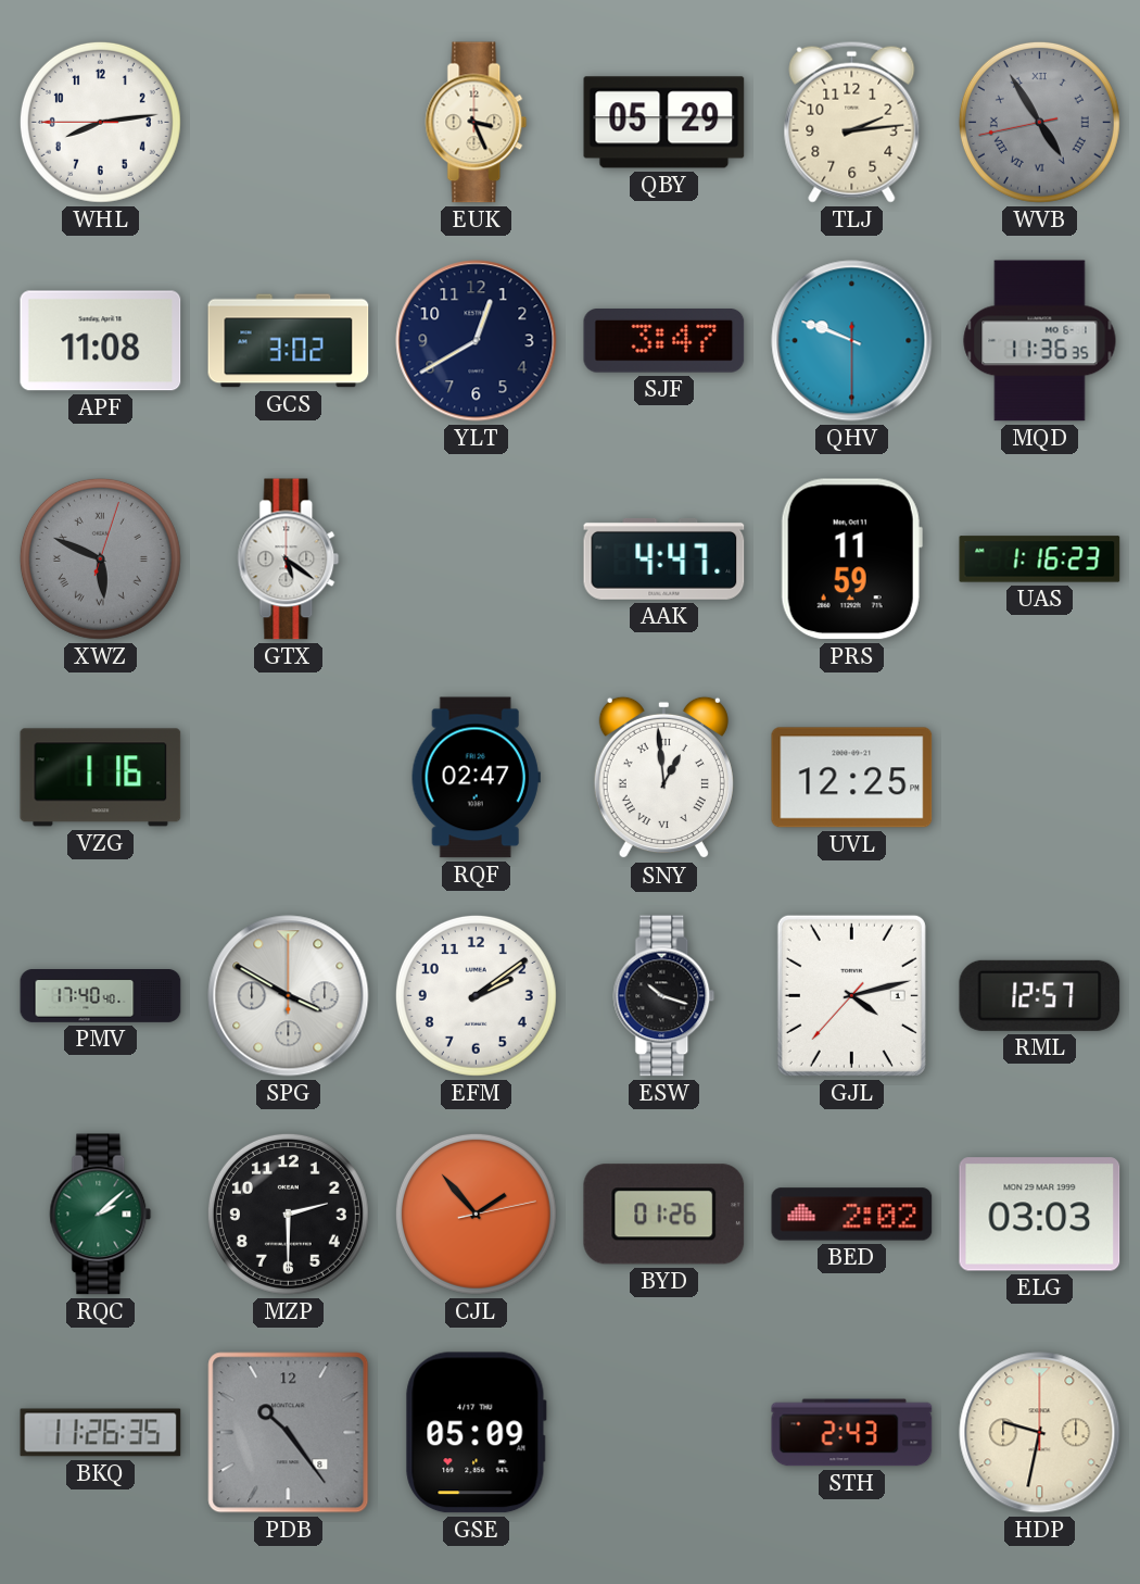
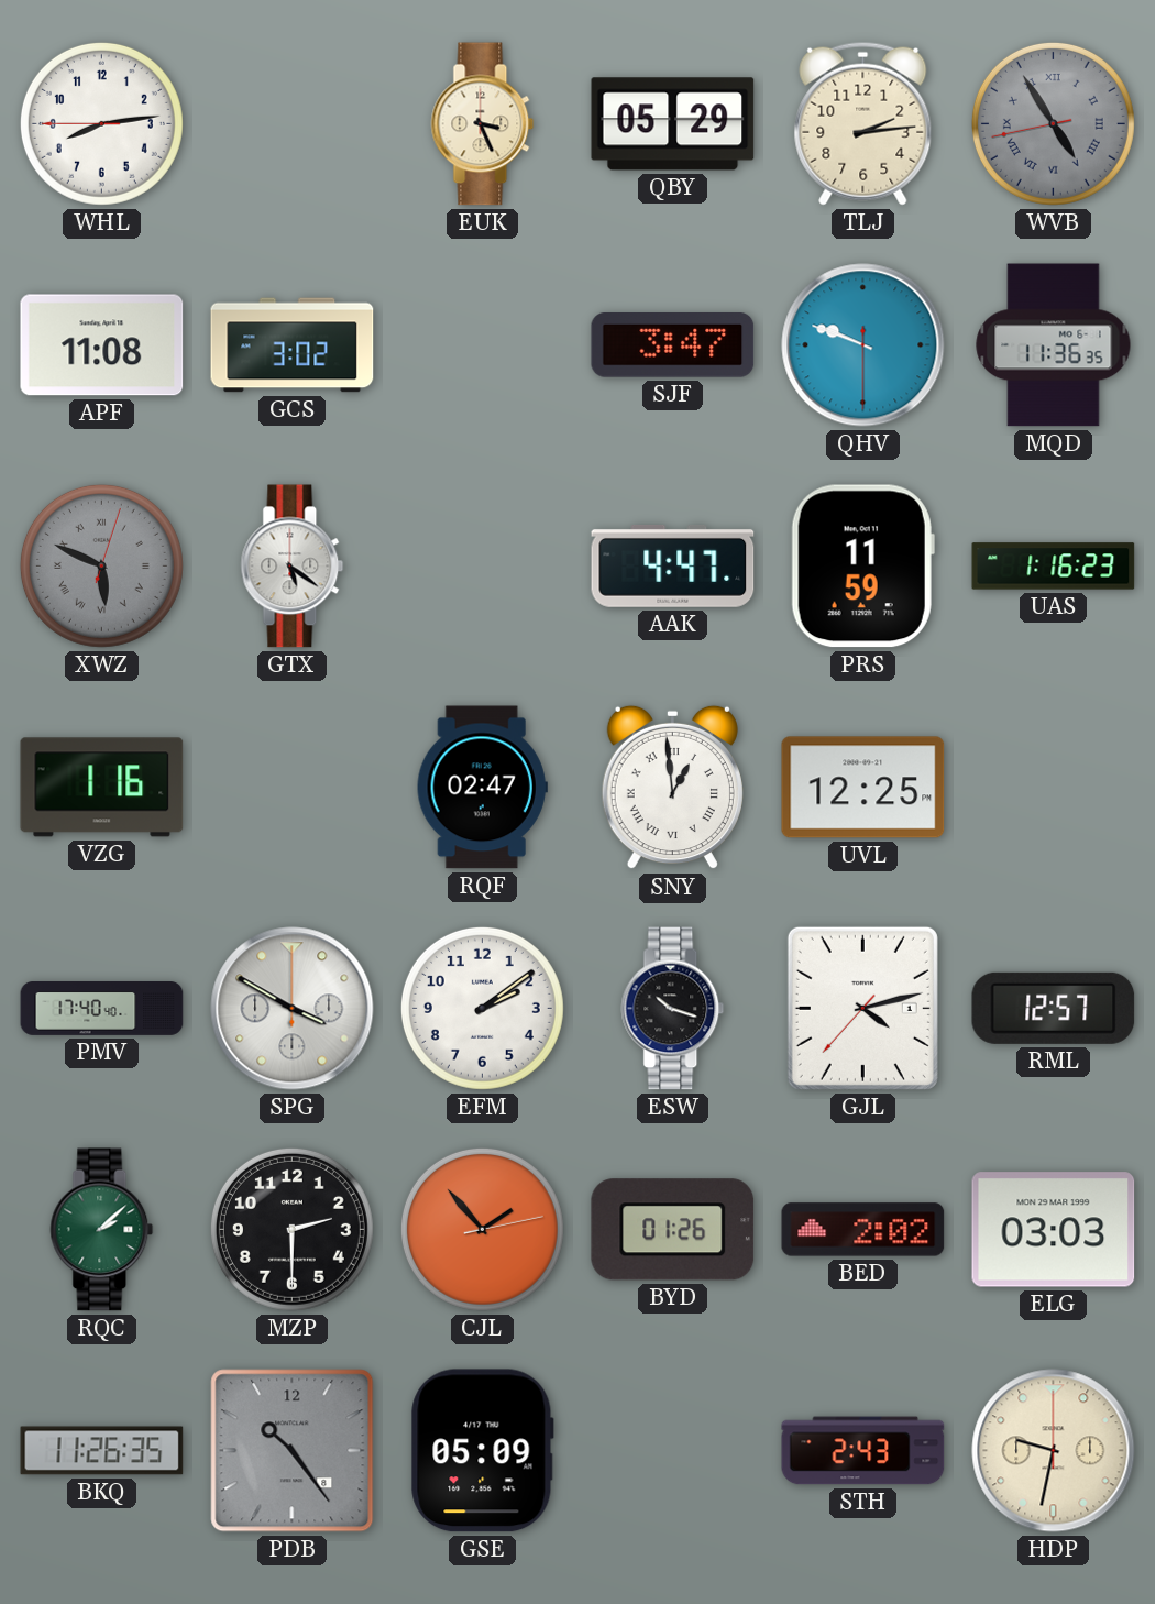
YLT: 12:40 -> none
